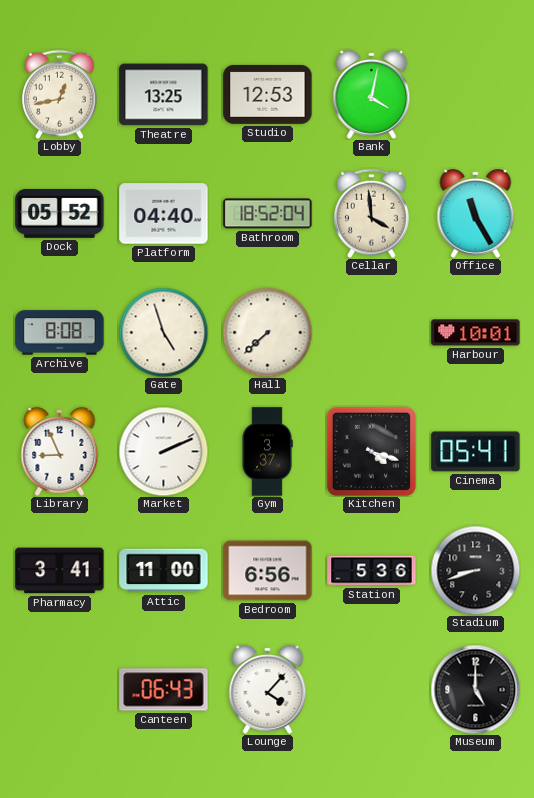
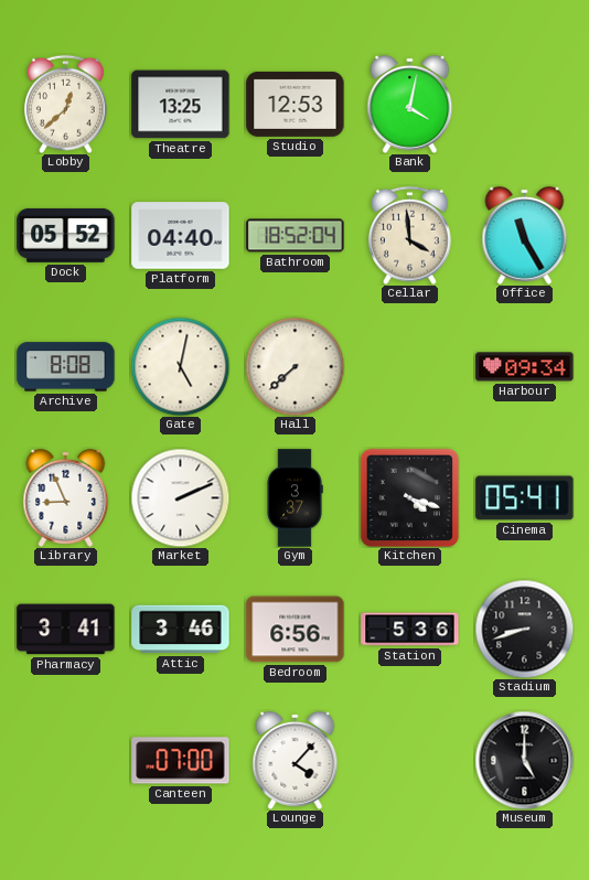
Lobby: 12:43 -> 12:38
Gate: 4:57 -> 5:02
Harbour: 10:01 -> 09:34
Attic: 11:00 -> 3:46
Canteen: 06:43 -> 07:00
